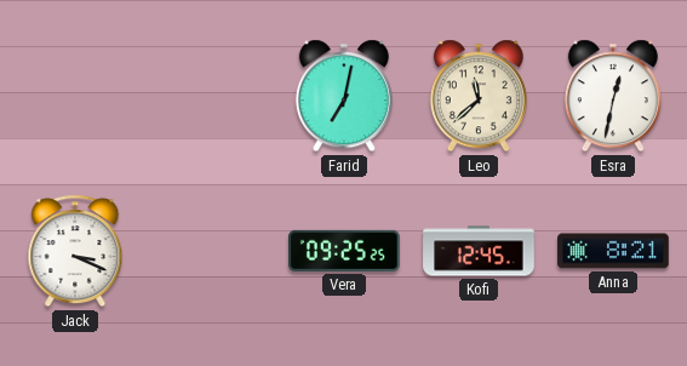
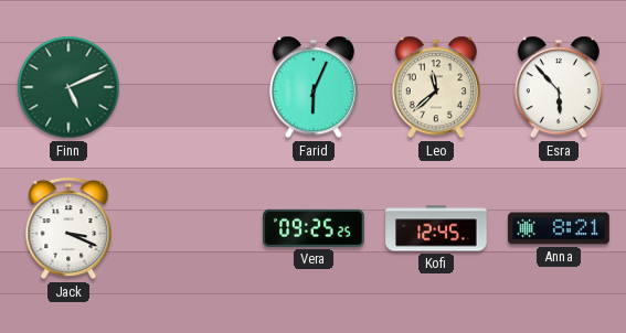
Finn: none -> 5:11
Farid: 7:02 -> 6:04
Esra: 12:32 -> 5:53
